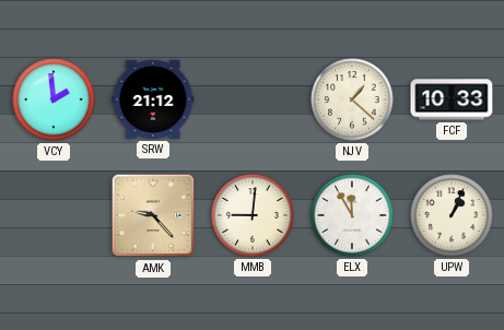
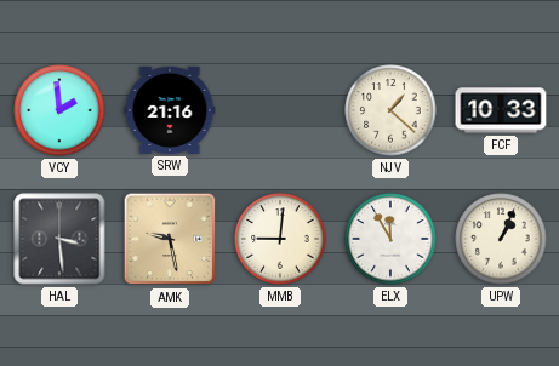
SRW: 21:12 -> 21:16
HAL: none -> 3:29
AMK: 9:23 -> 9:28
